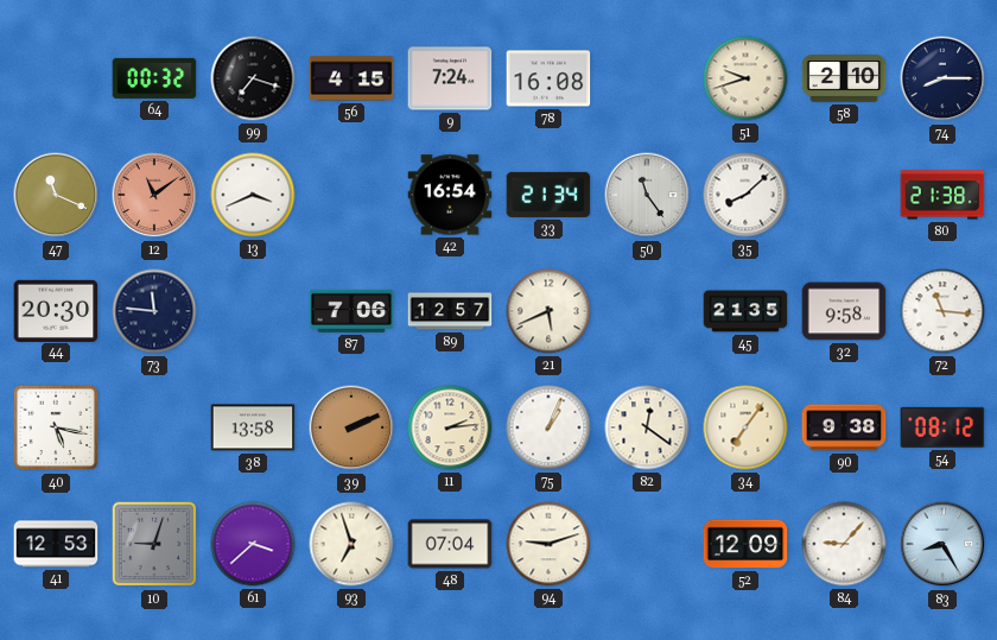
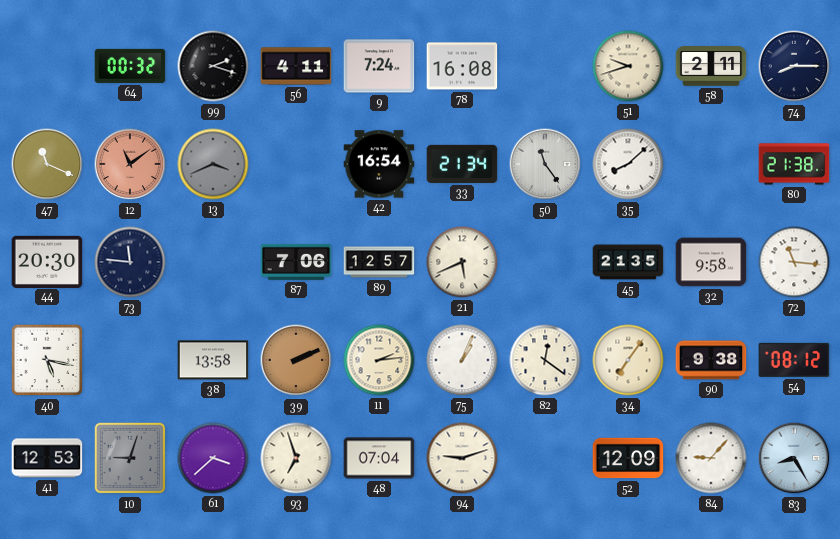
99: 7:18 -> 2:18
56: 4:15 -> 4:11
58: 2:10 -> 2:11
13 dial: white -> grey
